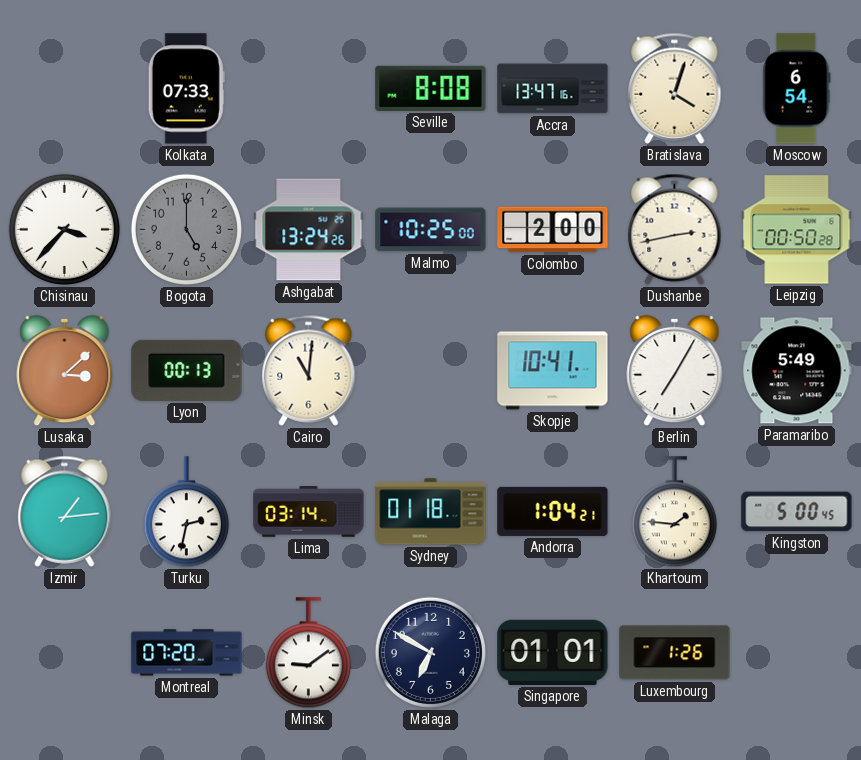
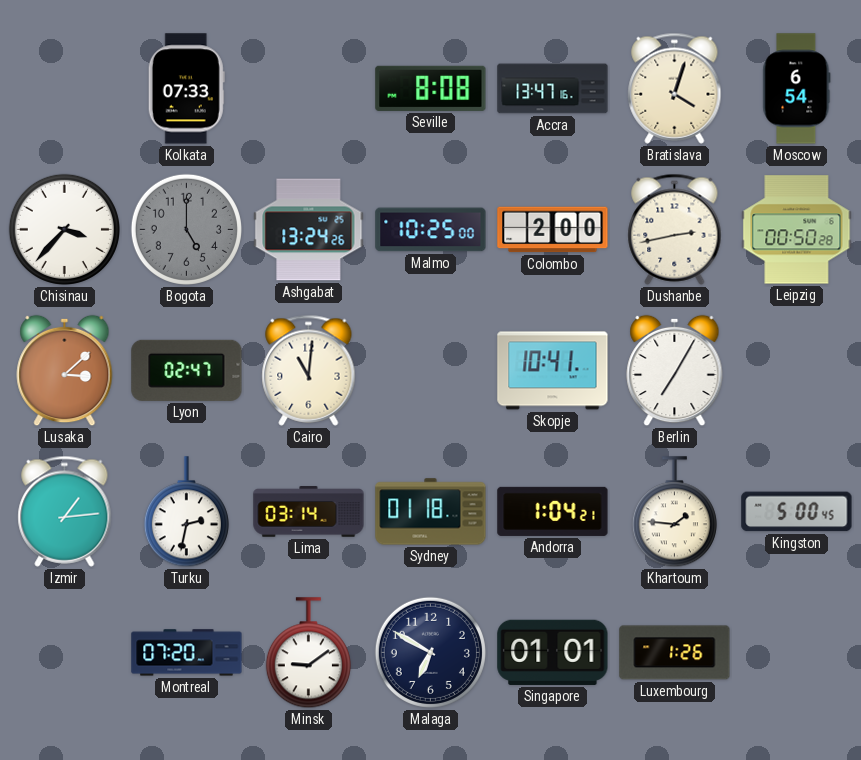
Lyon: 00:13 -> 02:47
Paramaribo: 5:49 -> none
